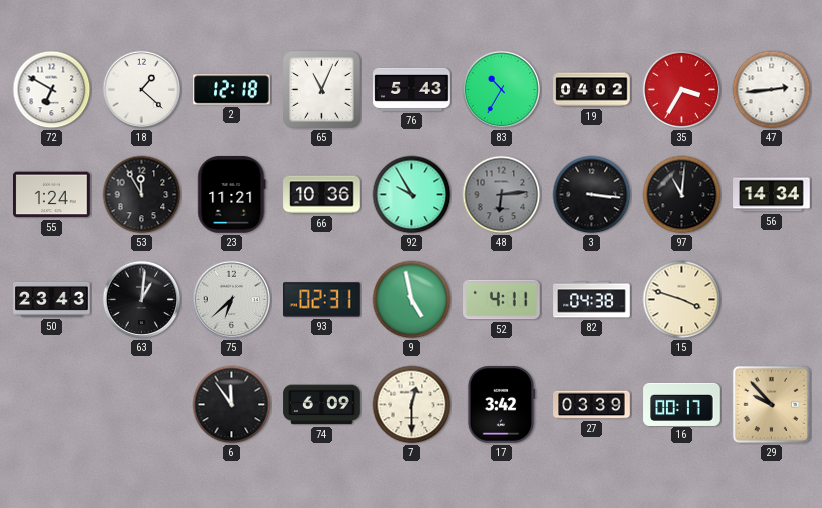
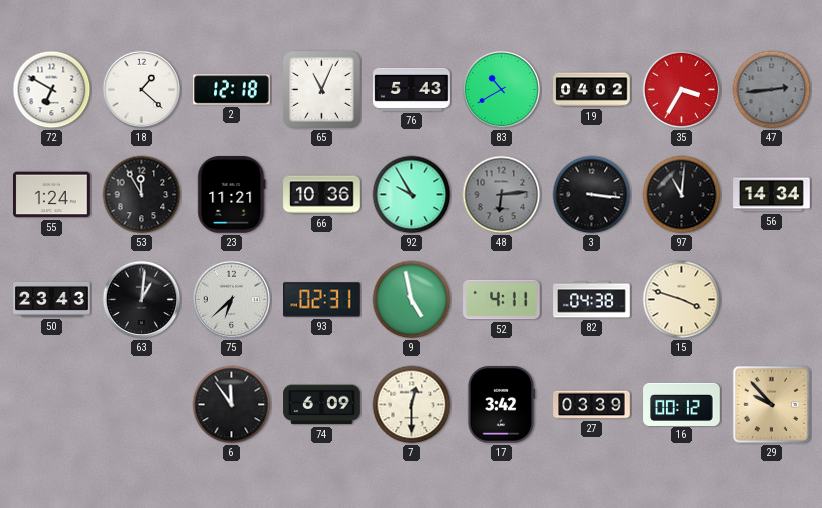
83: 10:35 -> 10:40
47 dial: white -> grey
16: 00:17 -> 00:12
